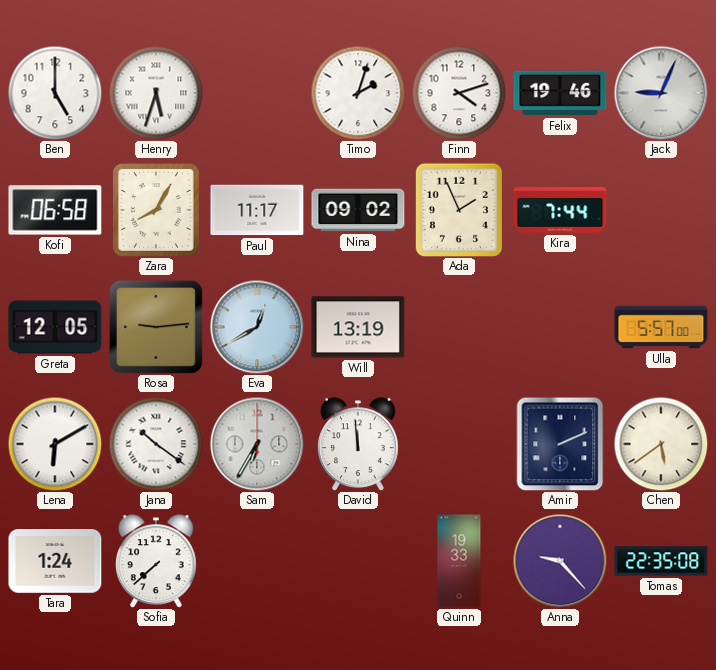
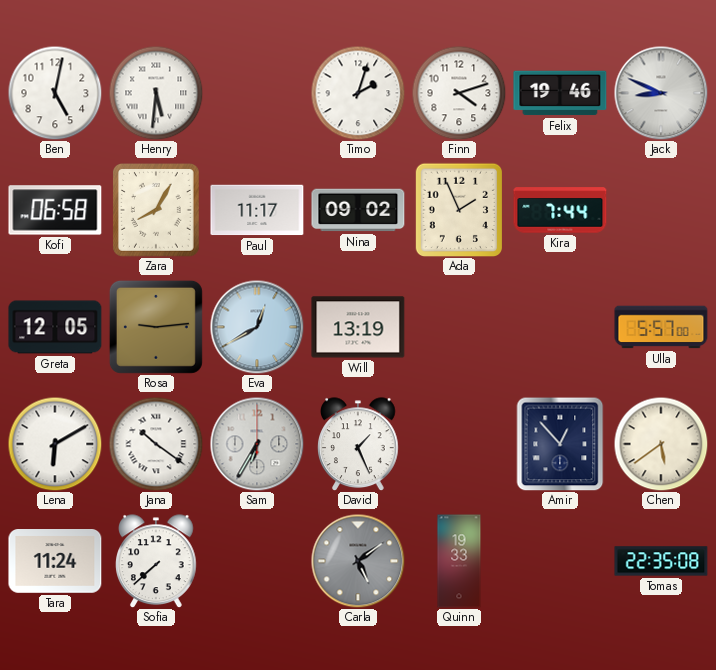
Ben: 5:00 -> 5:02
Henry: 5:33 -> 5:31
Jack: 9:04 -> 8:49
David: 11:59 -> 1:26
Amir: 2:11 -> 12:53
Tara: 1:24 -> 11:24
Carla: none -> 5:09
Anna: 9:23 -> none
